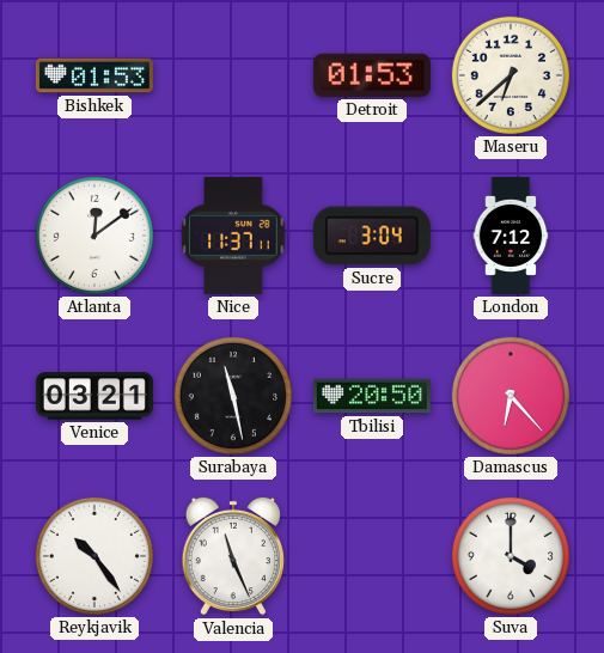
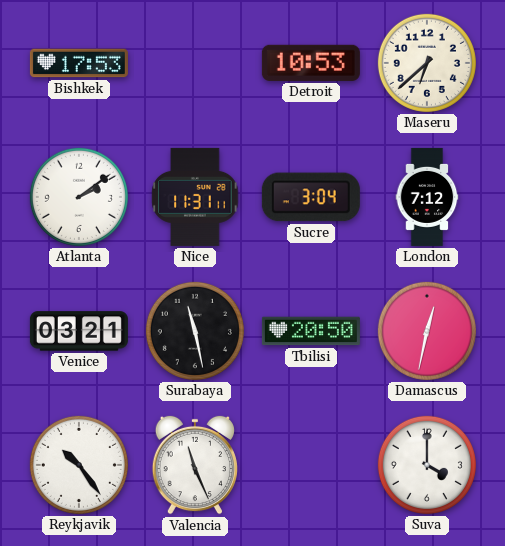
Bishkek: 01:53 -> 17:53
Detroit: 01:53 -> 10:53
Atlanta: 12:09 -> 2:09
Nice: 11:37 -> 11:31
Damascus: 6:23 -> 12:32
